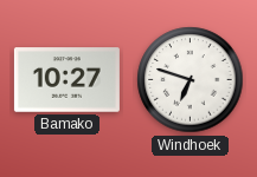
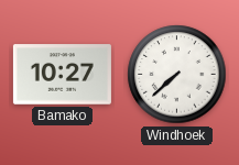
Windhoek: 6:48 -> 7:38
